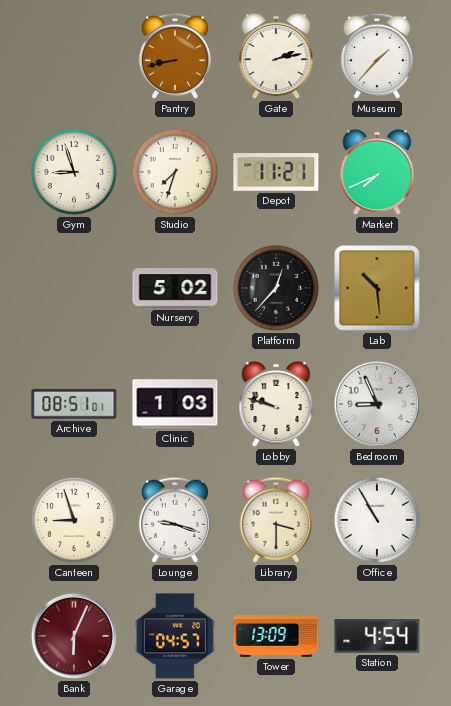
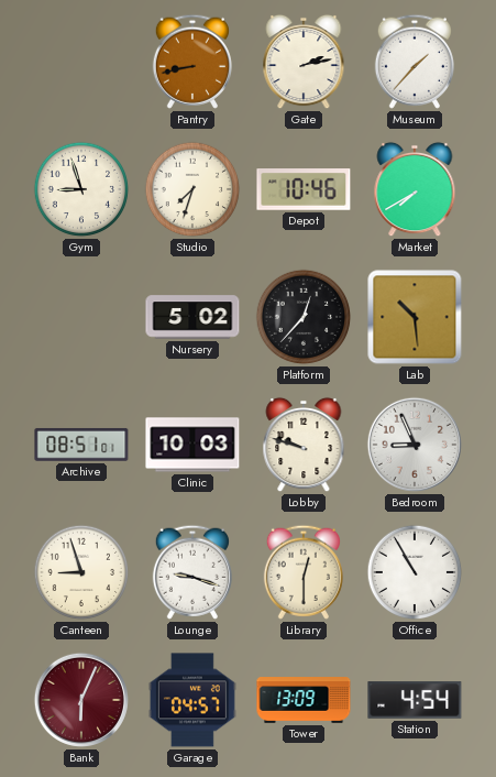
Depot: 11:21 -> 10:46
Market: 7:41 -> 7:40
Clinic: 1:03 -> 10:03
Library: 3:30 -> 12:30
